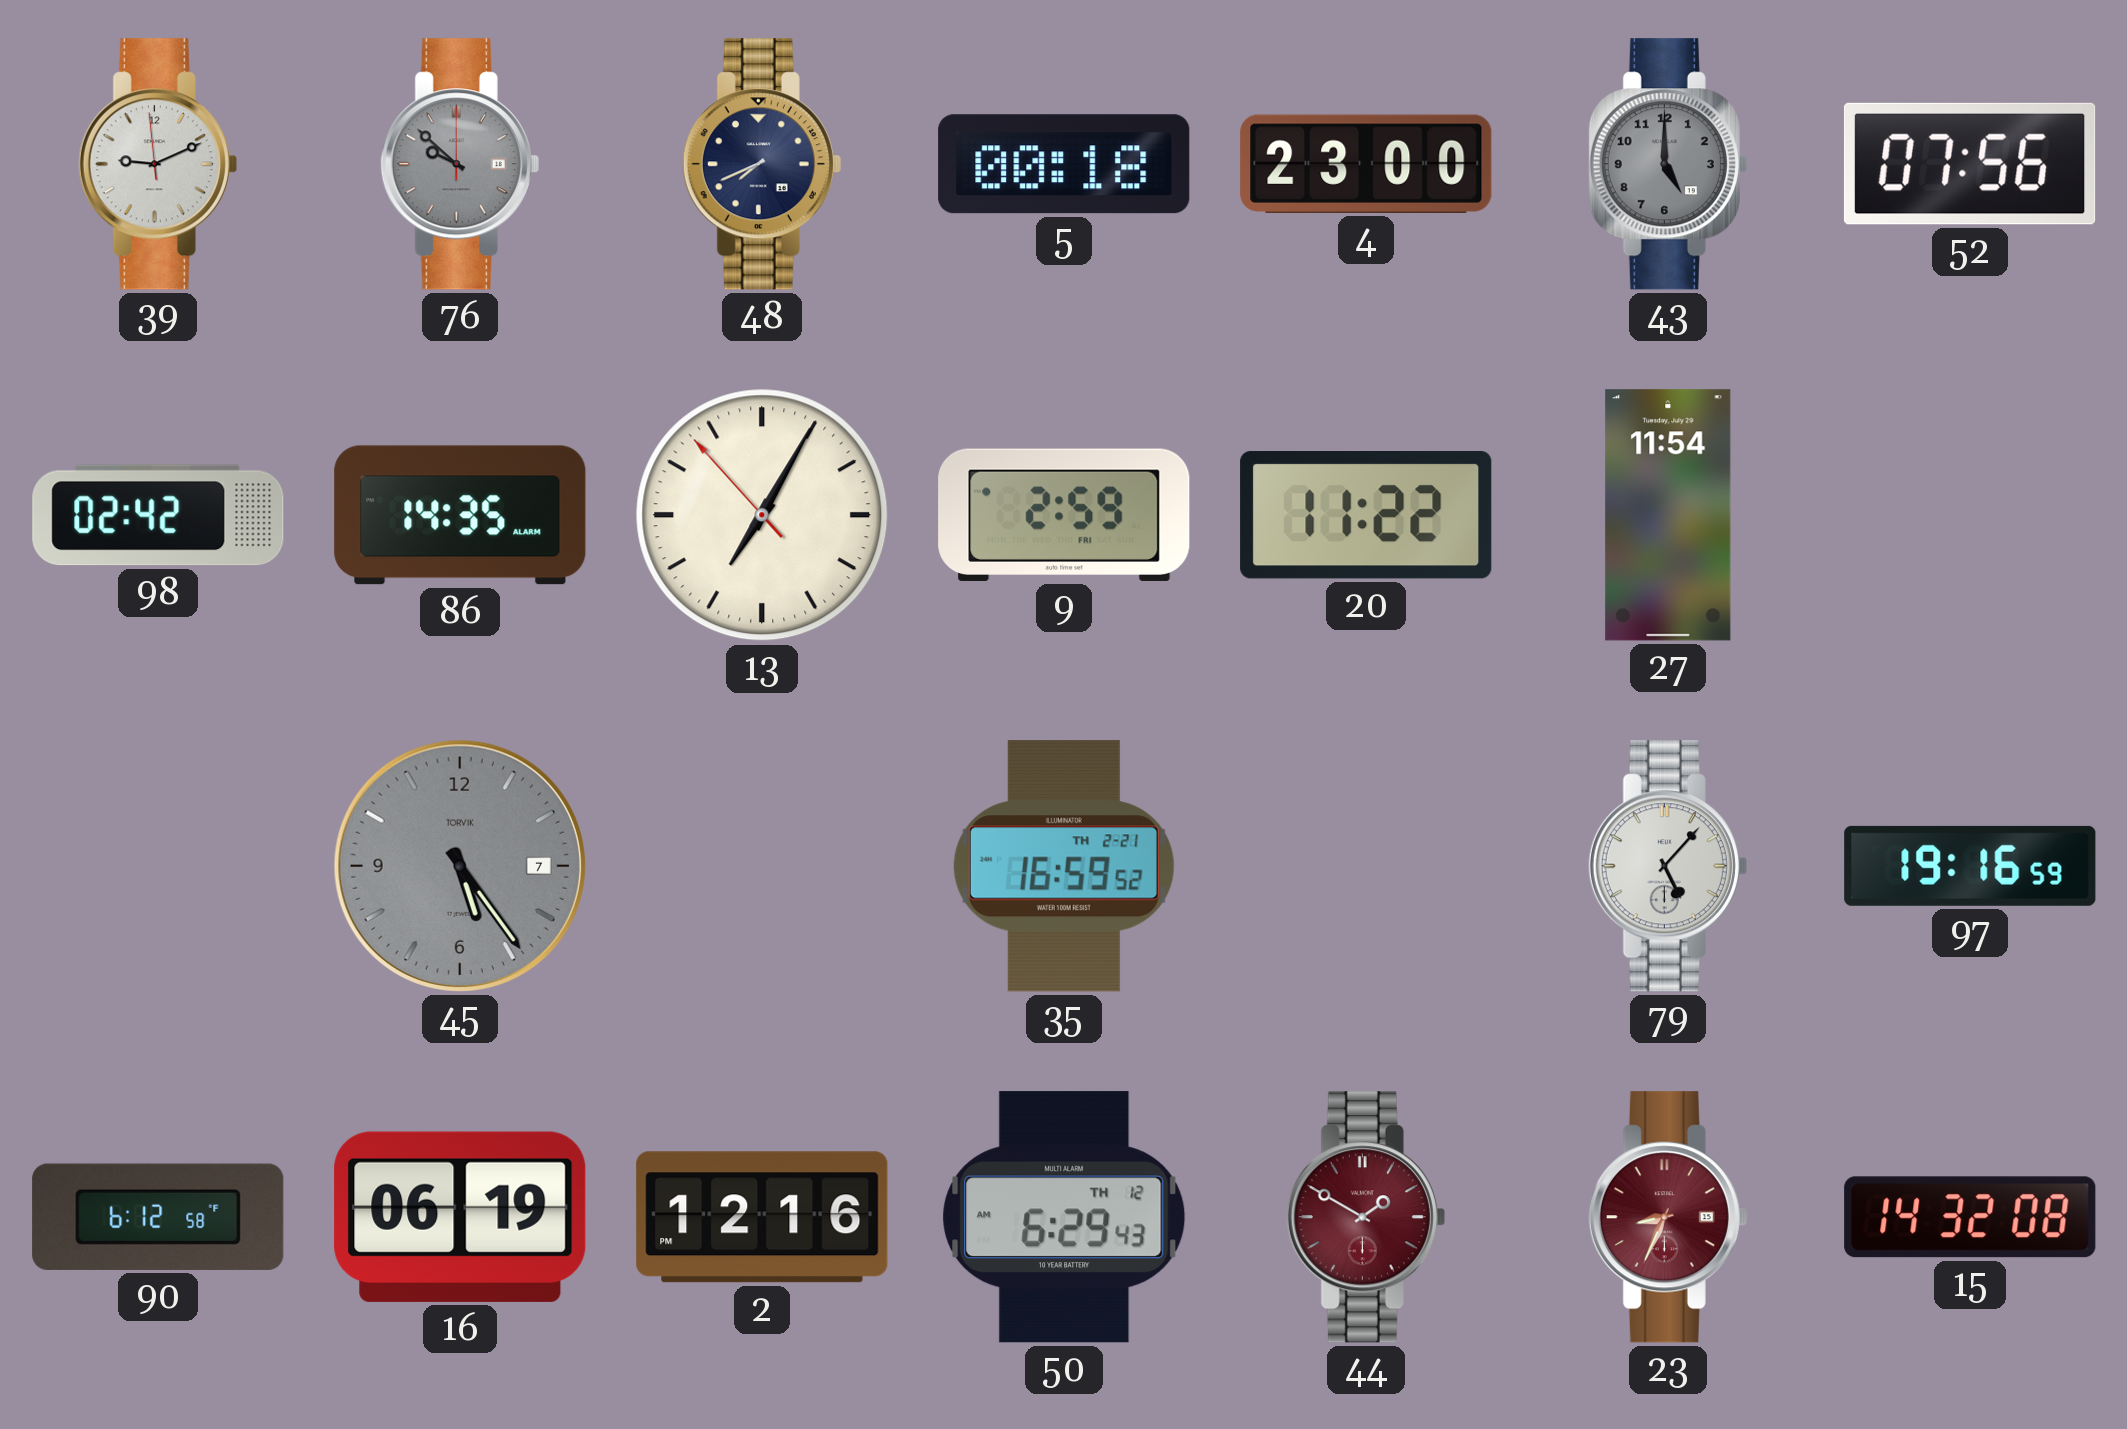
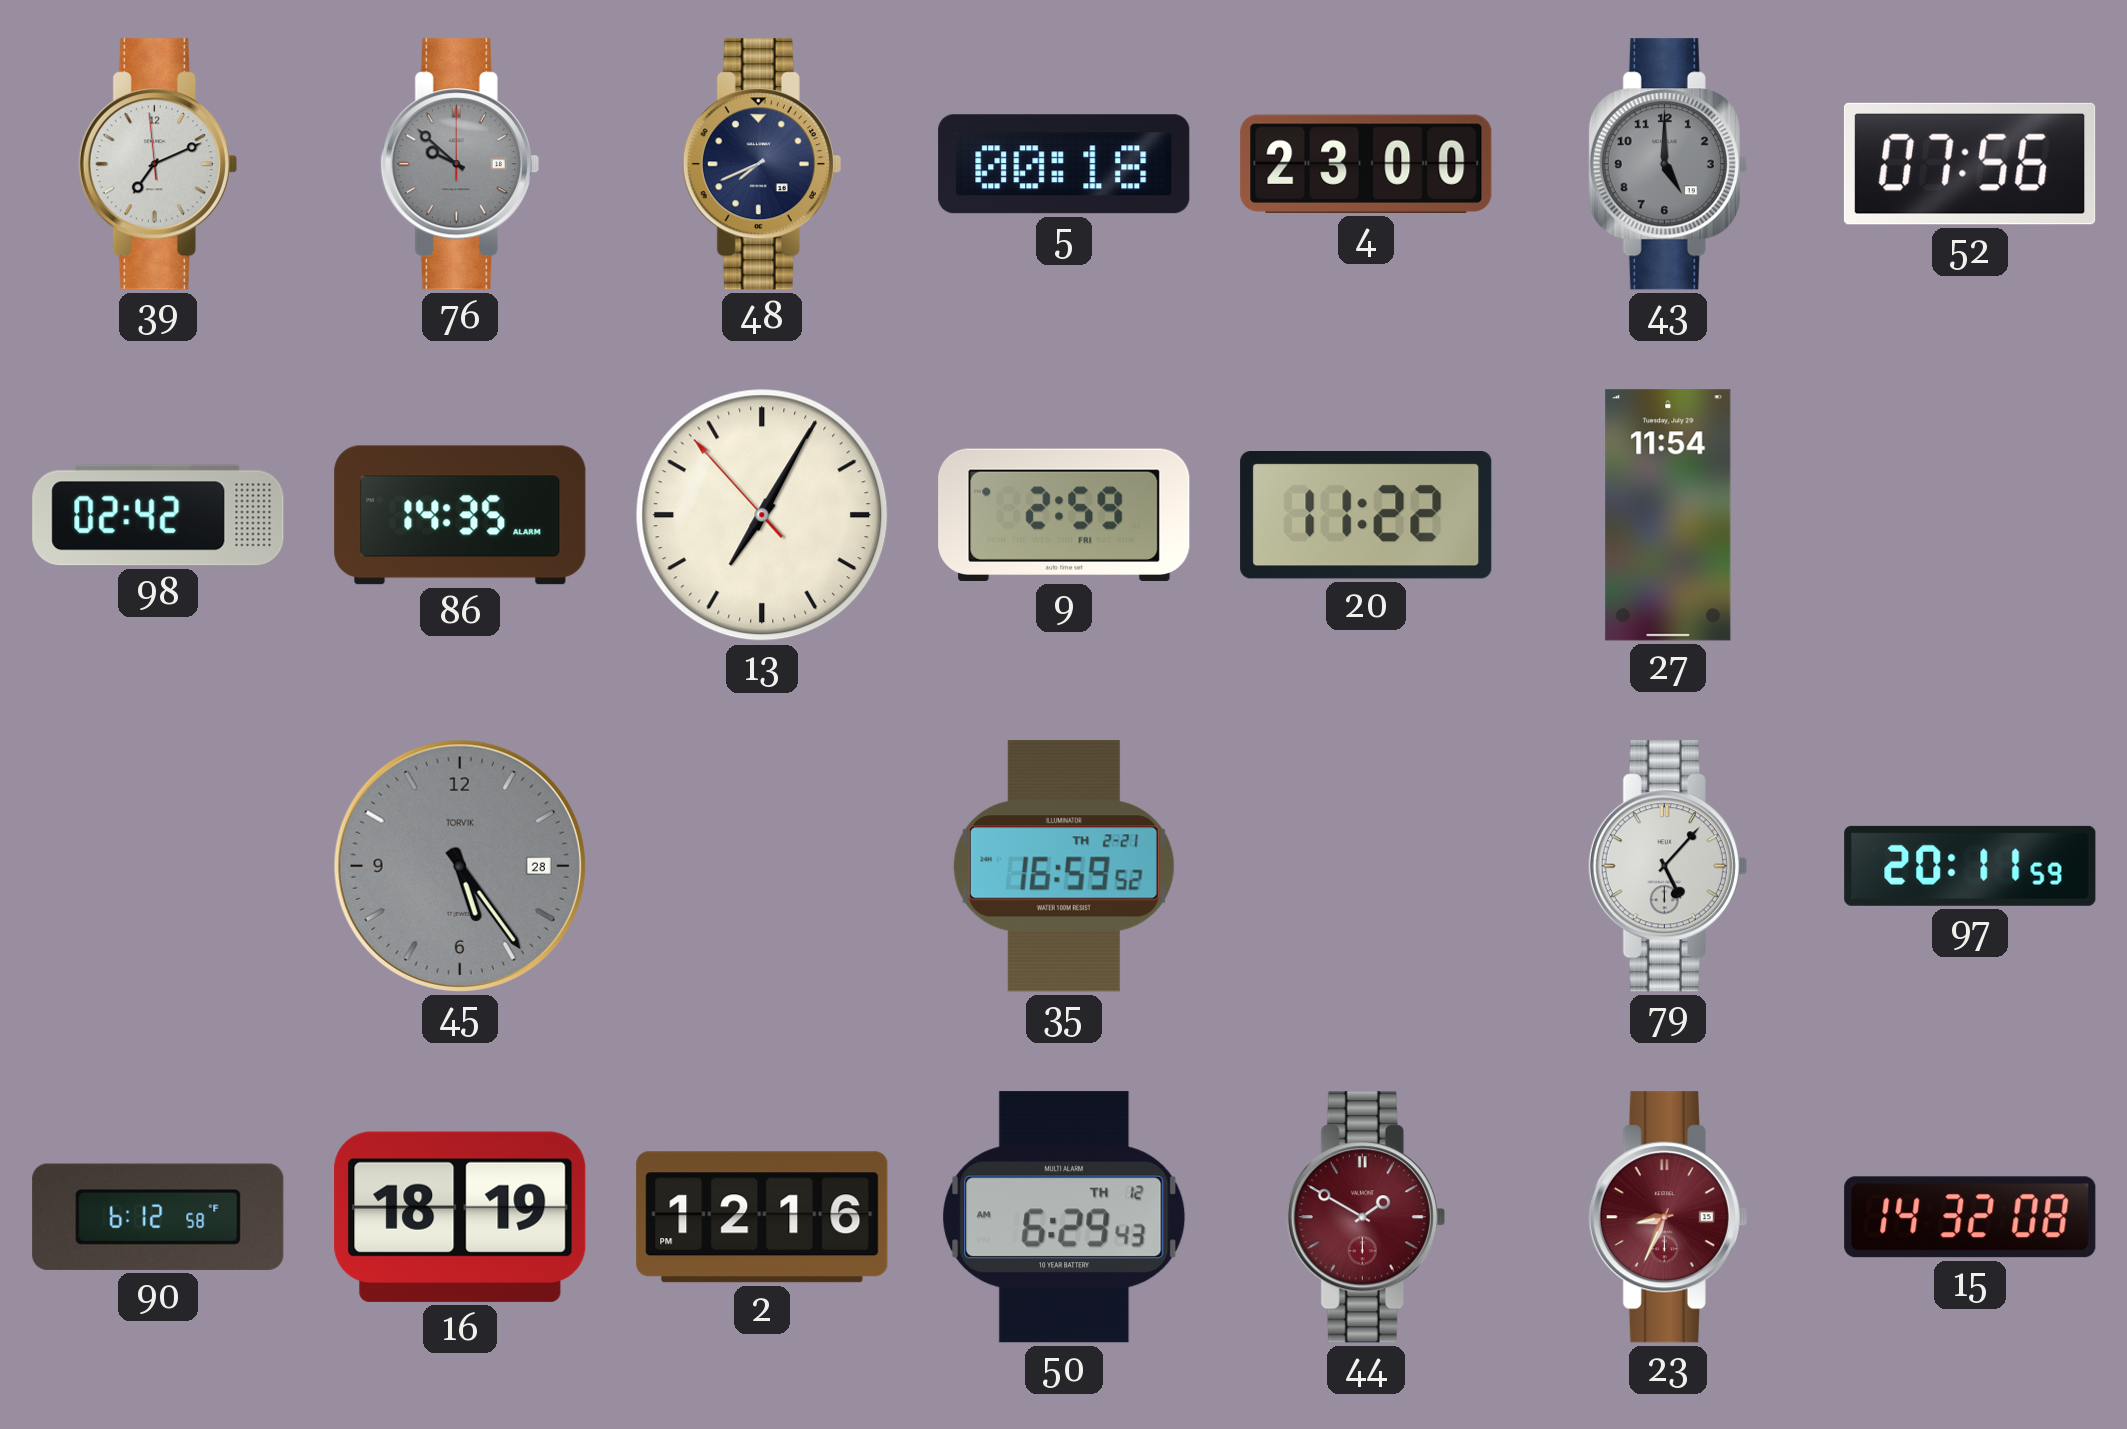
39: 9:10 -> 7:10
45 date: 7 -> 28
97: 19:16 -> 20:11
16: 06:19 -> 18:19
